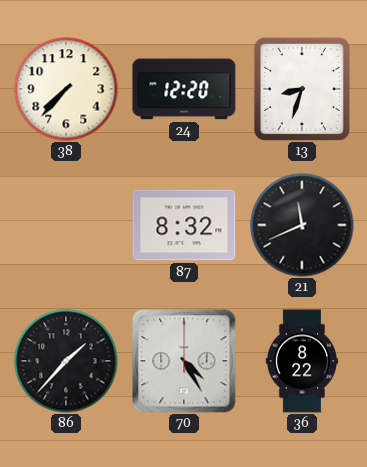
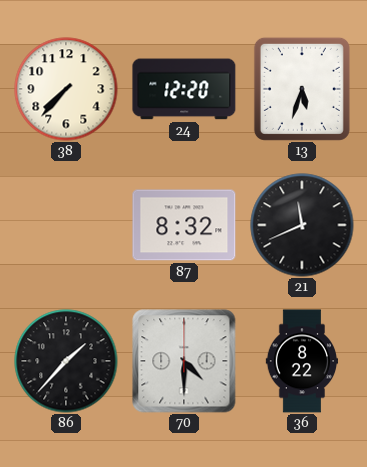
13: 8:33 -> 5:33
70: 4:25 -> 4:30
